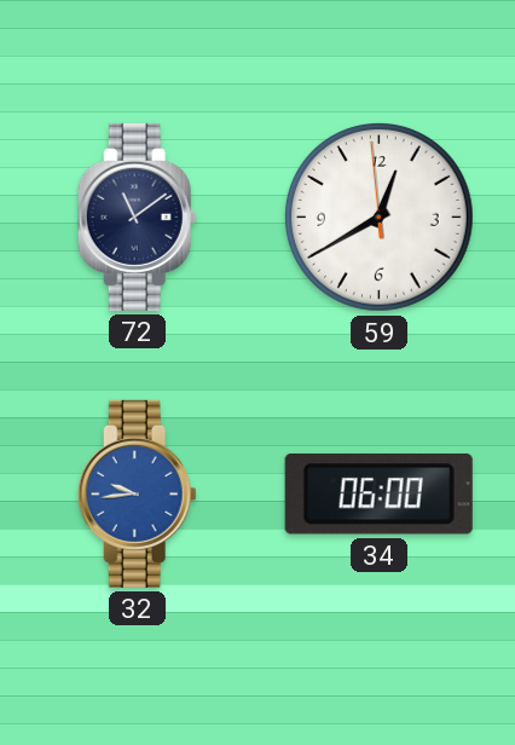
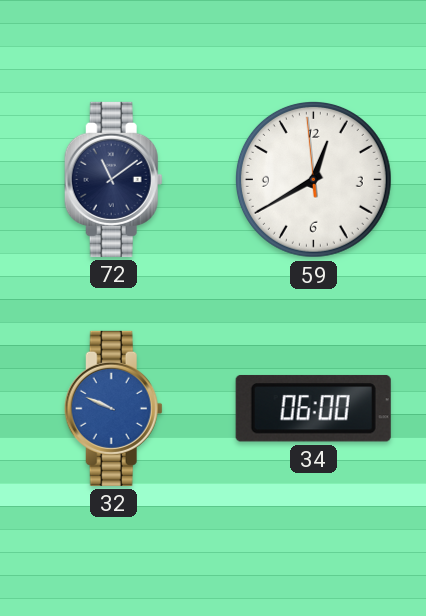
32: 9:44 -> 9:49
